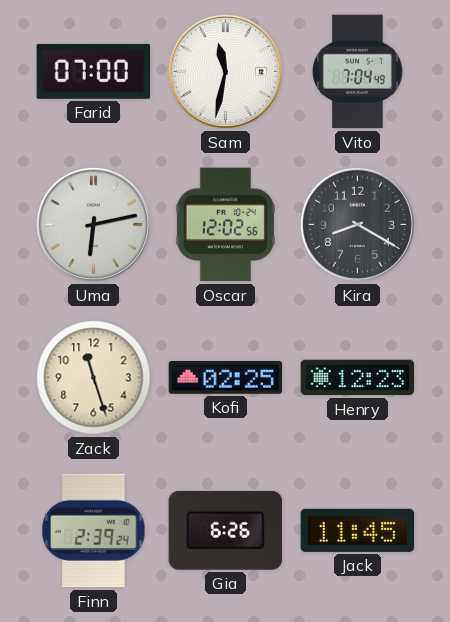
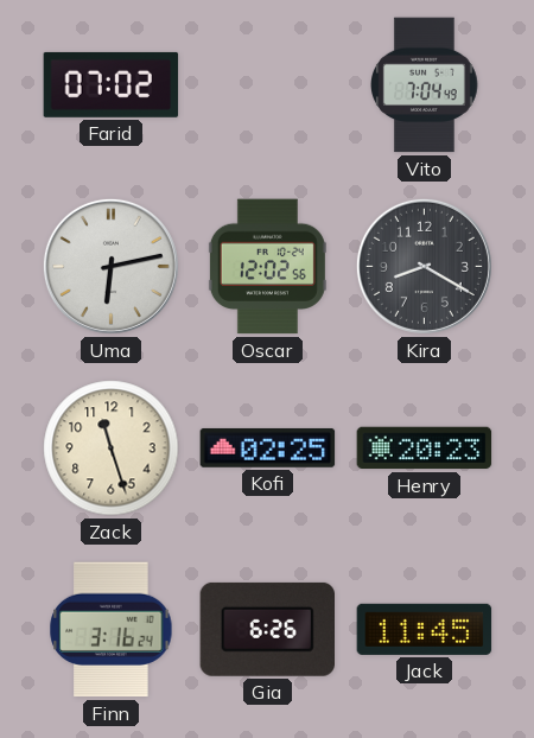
Farid: 07:00 -> 07:02
Sam: 11:32 -> none
Henry: 12:23 -> 20:23
Finn: 2:39 -> 3:16
